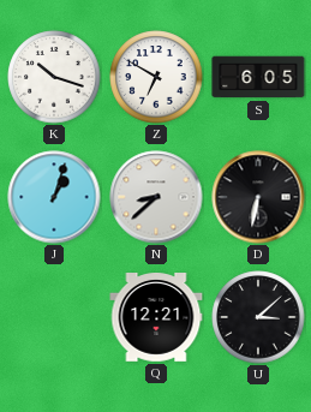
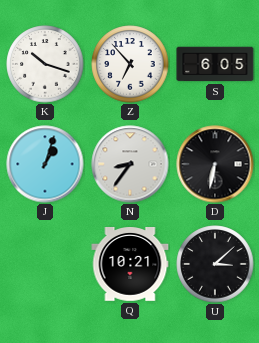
Z: 6:50 -> 6:53
N: 8:38 -> 8:36
Q: 12:21 -> 10:21
